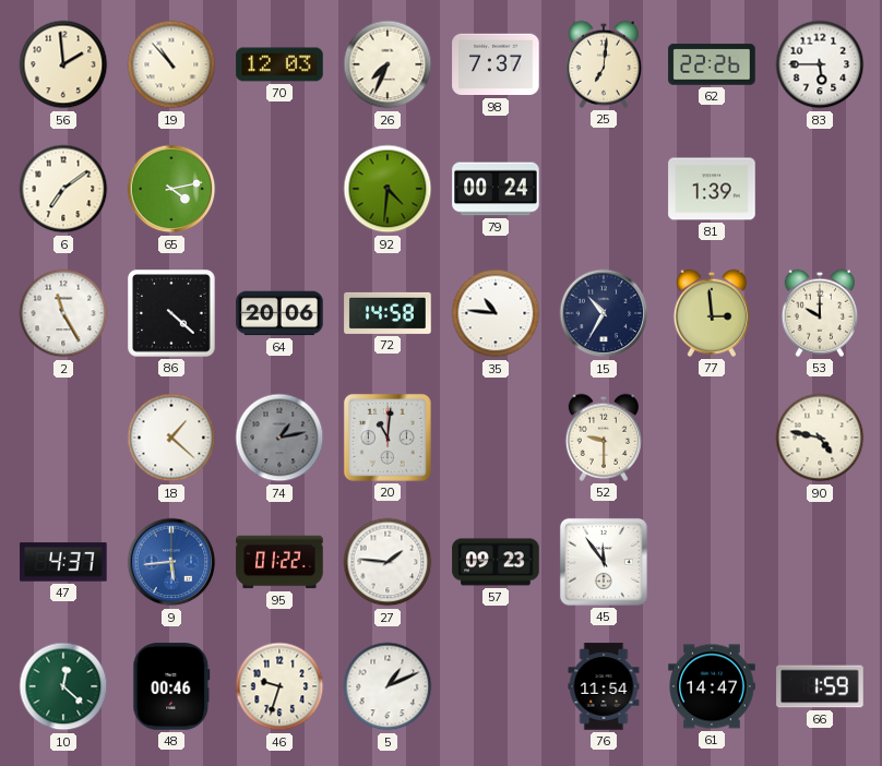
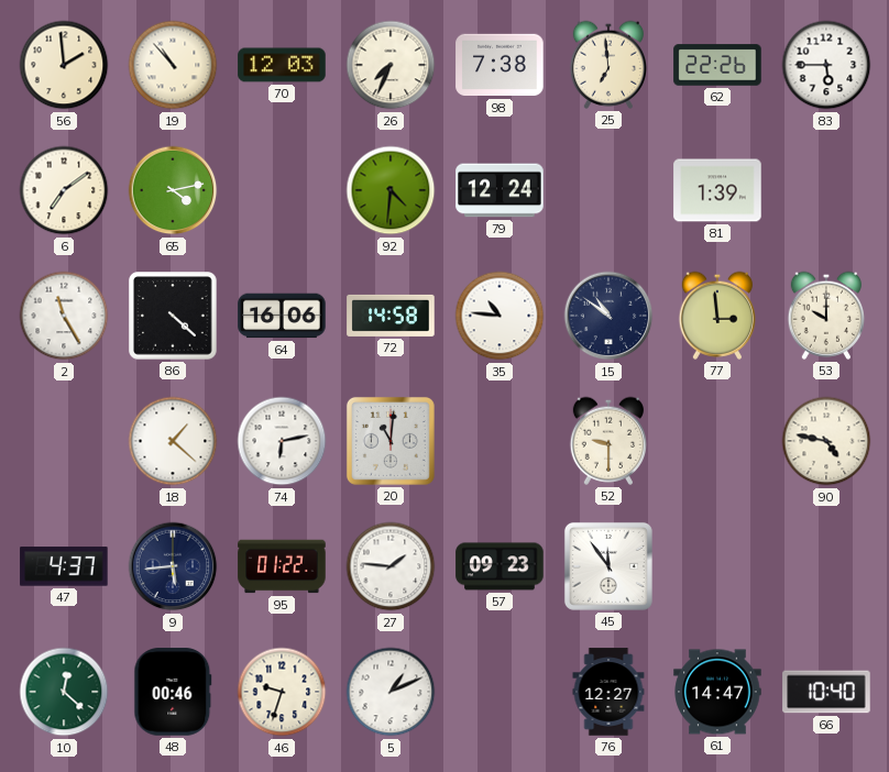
98: 7:37 -> 7:38
25: 7:01 -> 6:59
79: 00:24 -> 12:24
64: 20:06 -> 16:06
15: 10:35 -> 10:51
74: 1:13 -> 6:13
74 dial: grey -> white
9 dial: blue -> navy
76: 11:54 -> 12:27
66: 1:59 -> 10:40
